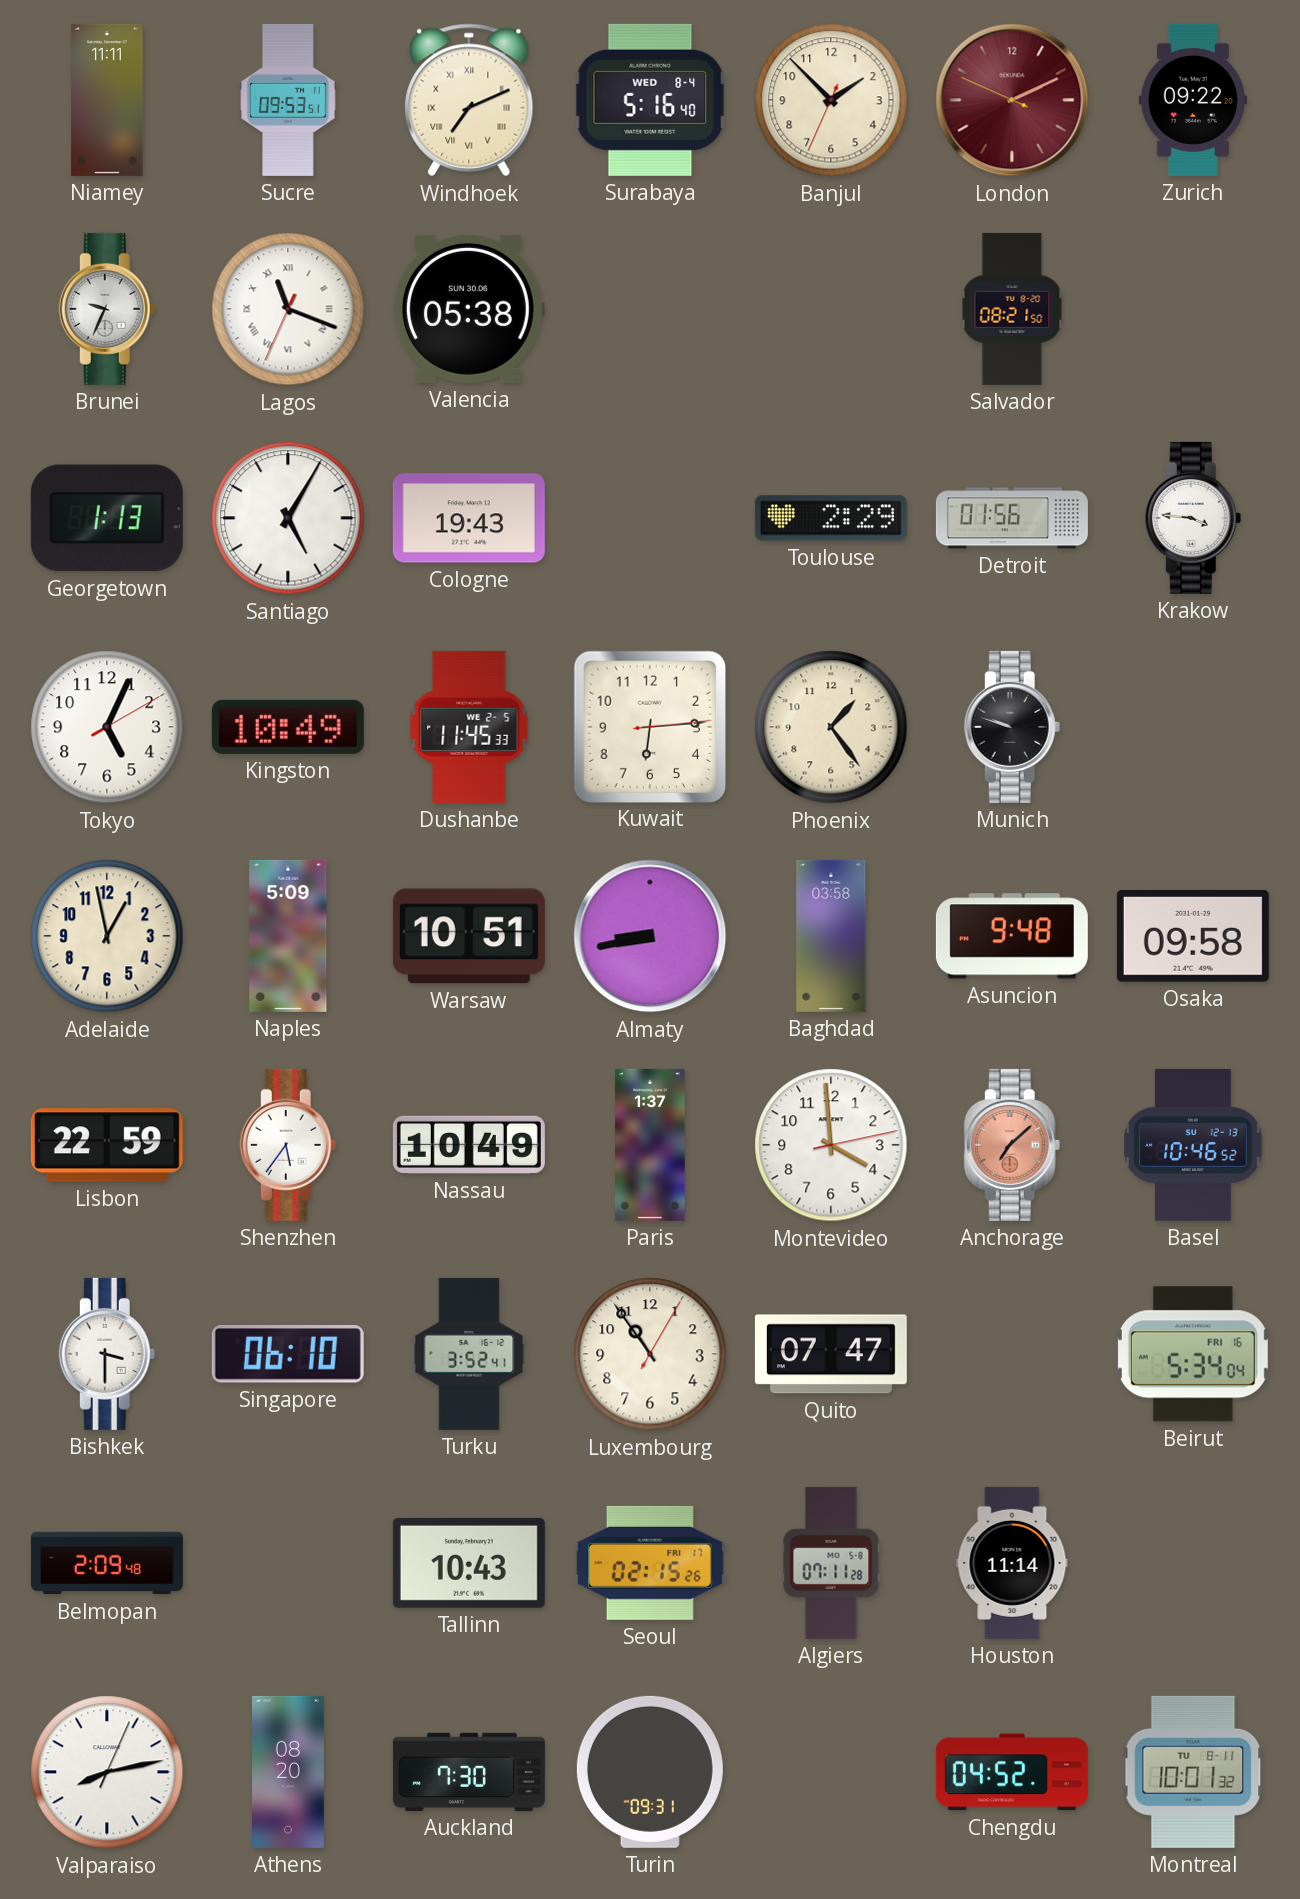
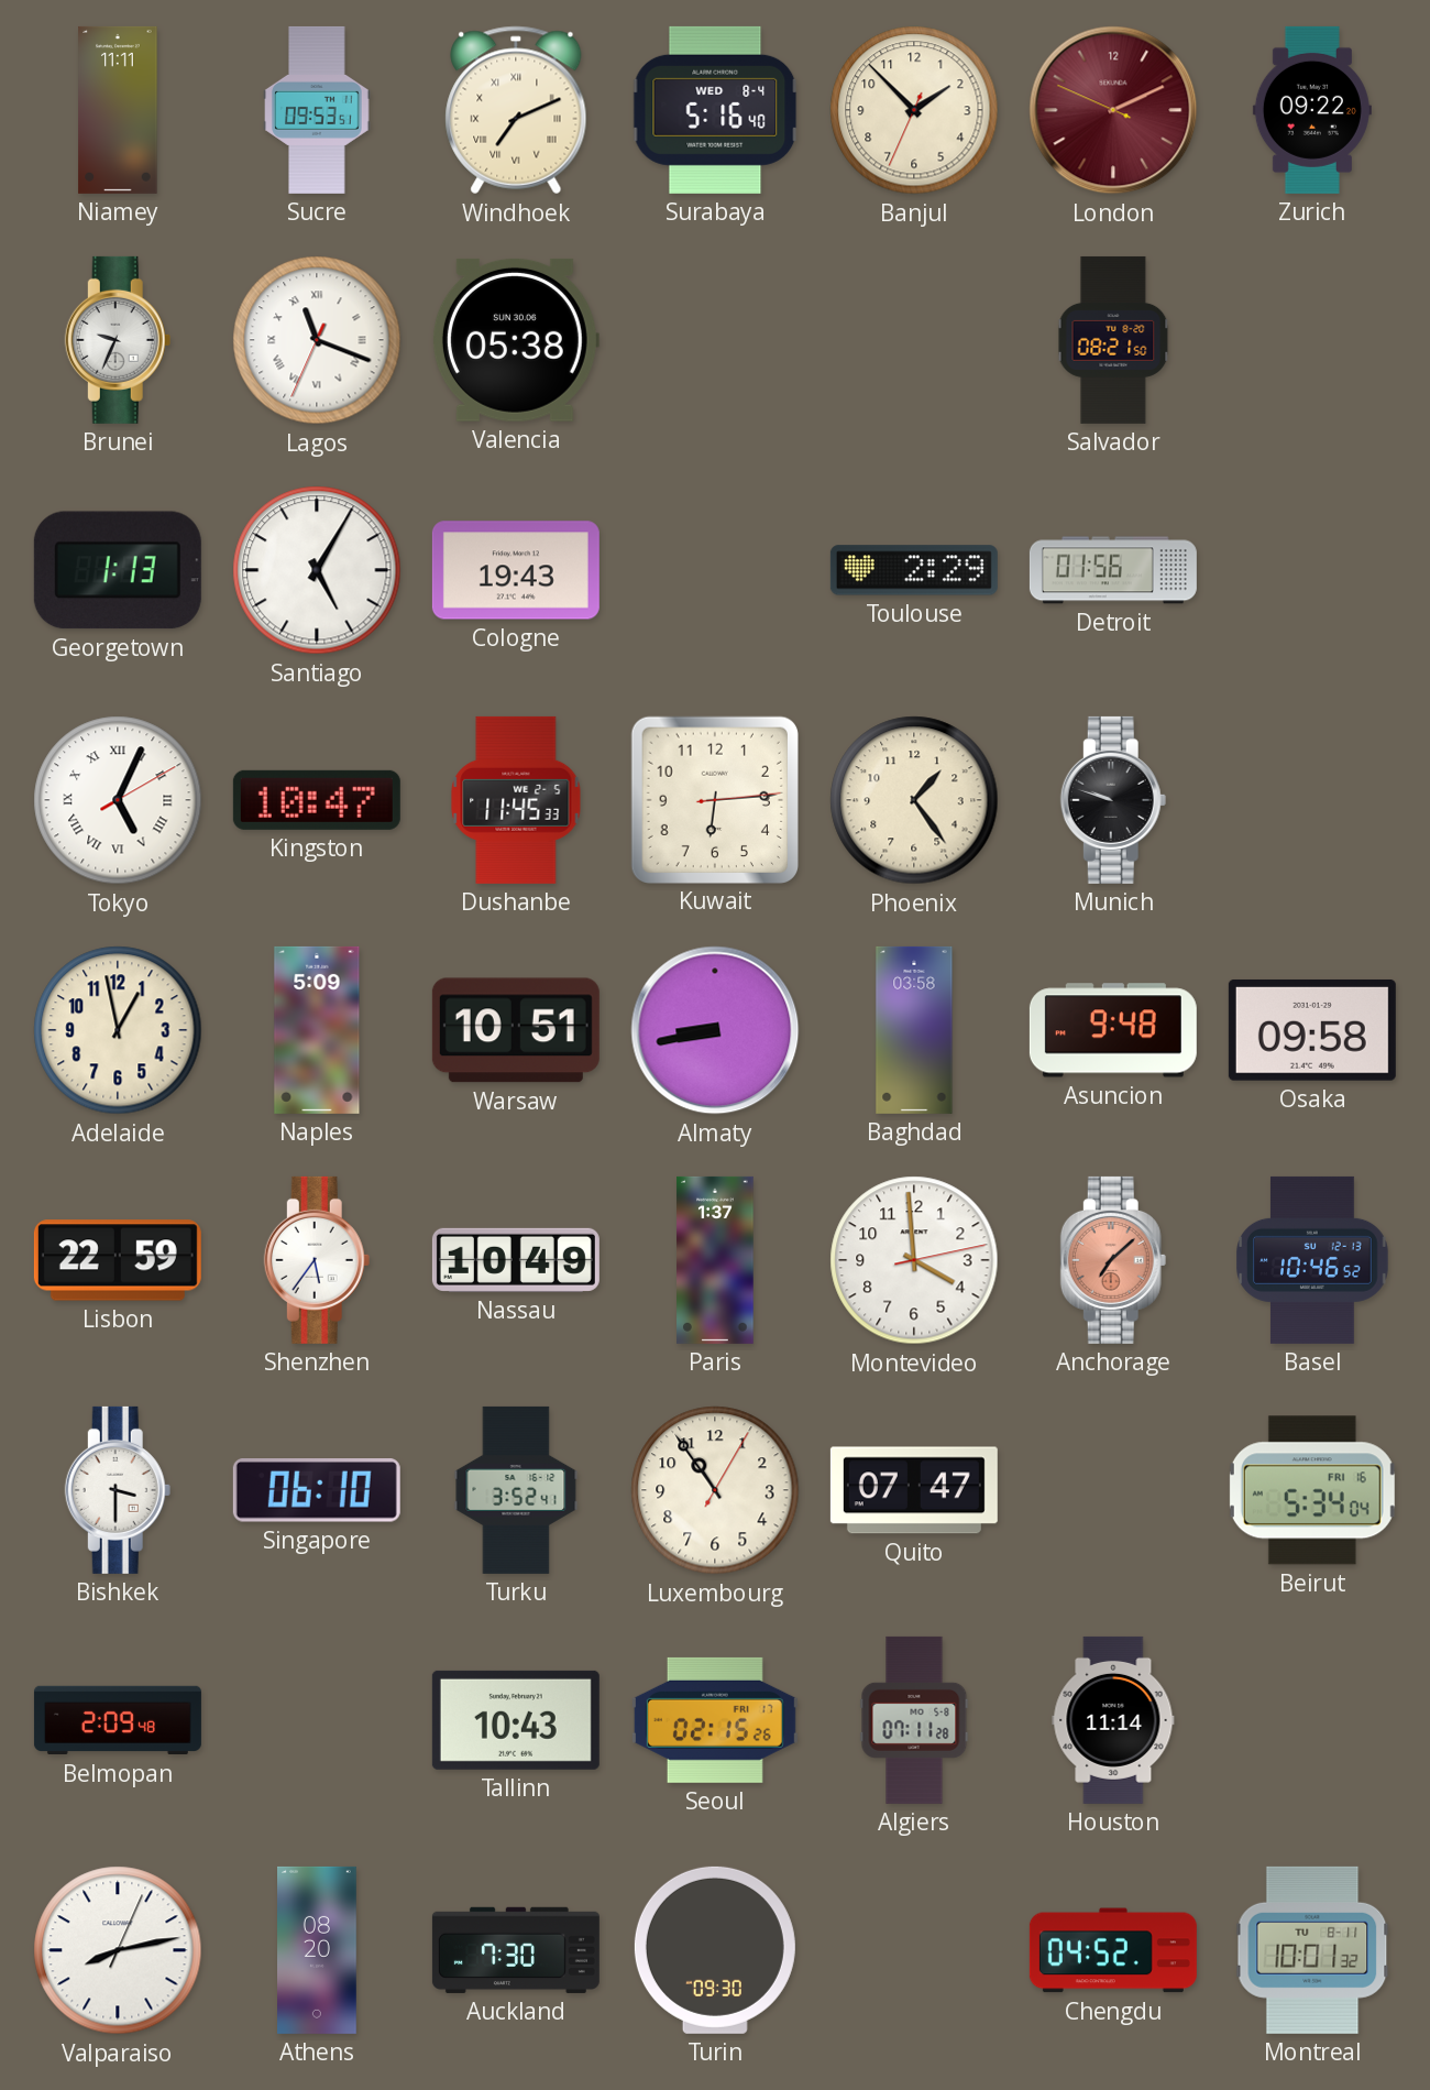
Krakow: 3:46 -> none
Tokyo numerals: Arabic -> Roman
Kingston: 10:49 -> 10:47
Turin: 09:31 -> 09:30
